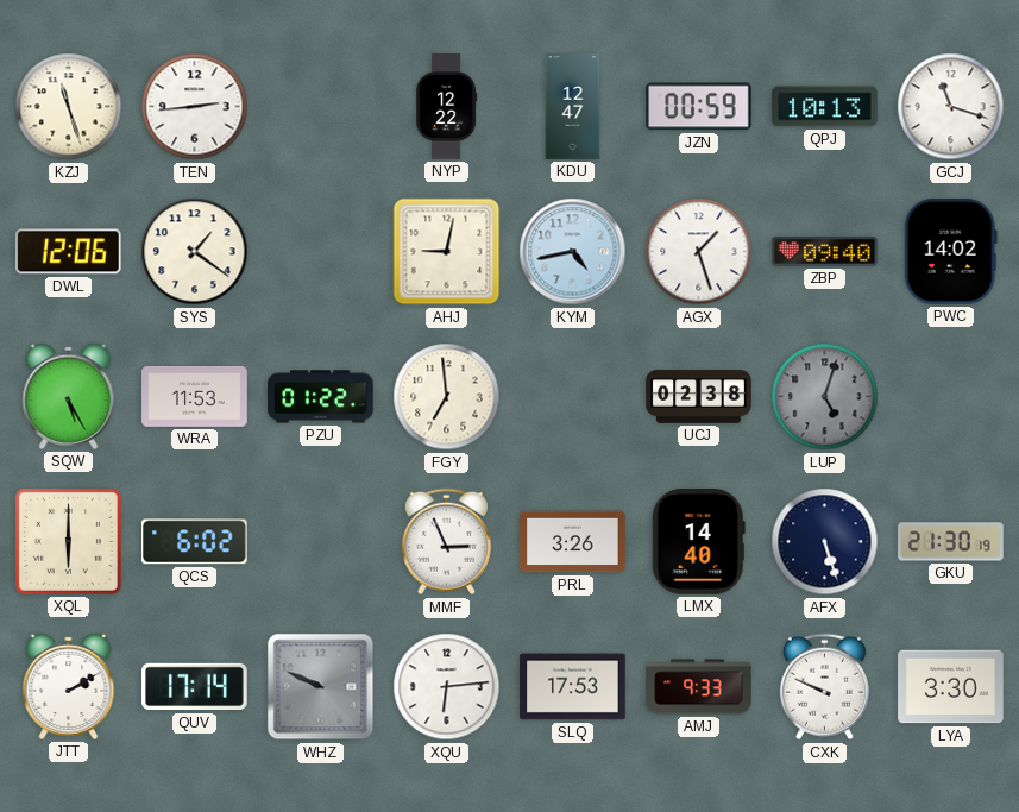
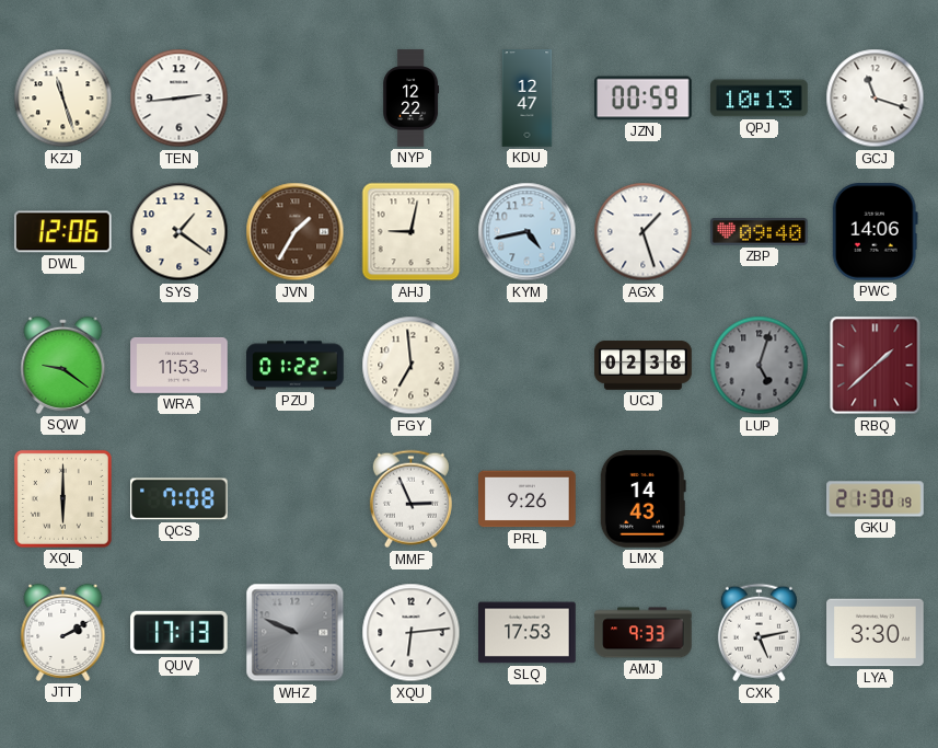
JVN: none -> 1:35
PWC: 14:02 -> 14:06
SQW: 5:25 -> 9:21
RBQ: none -> 1:38
QCS: 6:02 -> 7:08
PRL: 3:26 -> 9:26
LMX: 14:40 -> 14:43
AFX: 5:27 -> none
QUV: 17:14 -> 17:13
CXK: 9:49 -> 5:13
